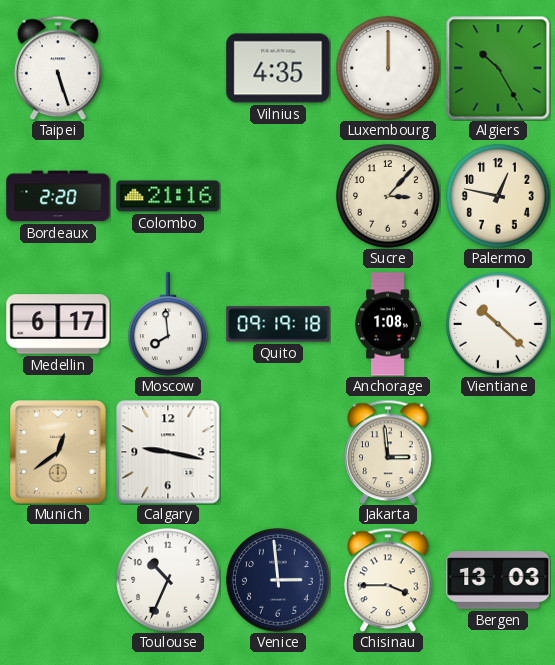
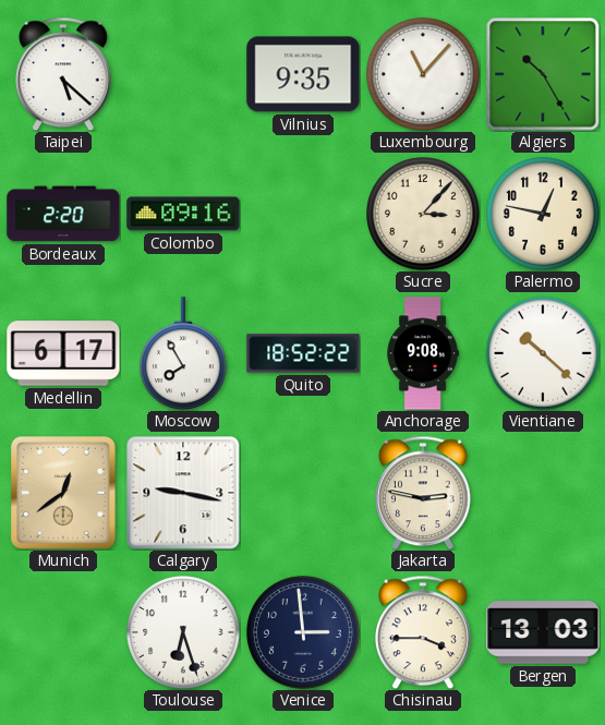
Taipei: 5:27 -> 5:22
Vilnius: 4:35 -> 9:35
Luxembourg: 12:00 -> 11:07
Colombo: 21:16 -> 09:16
Moscow: 7:59 -> 7:55
Quito: 09:19 -> 18:52
Anchorage: 1:08 -> 9:08
Jakarta: 2:59 -> 2:47
Toulouse: 10:34 -> 6:27
